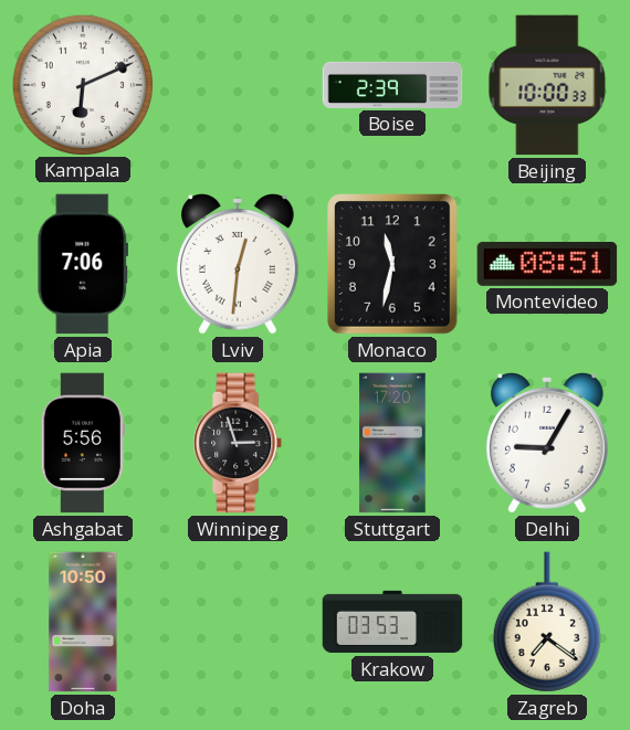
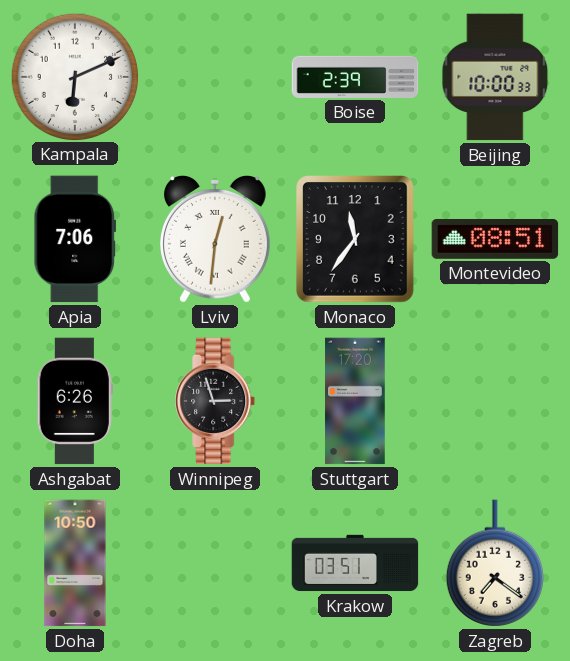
Monaco: 11:32 -> 11:36
Ashgabat: 5:56 -> 6:26
Delhi: 9:05 -> none
Krakow: 03:53 -> 03:51
